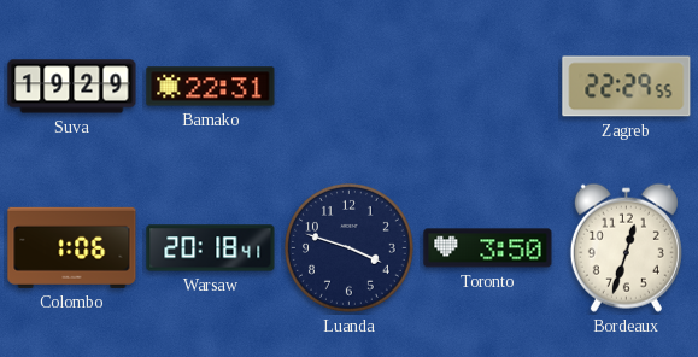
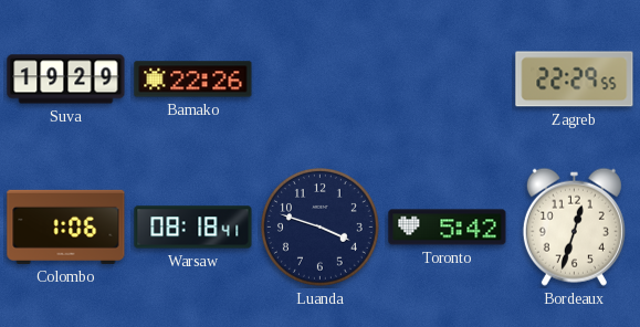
Bamako: 22:31 -> 22:26
Warsaw: 20:18 -> 08:18
Toronto: 3:50 -> 5:42
